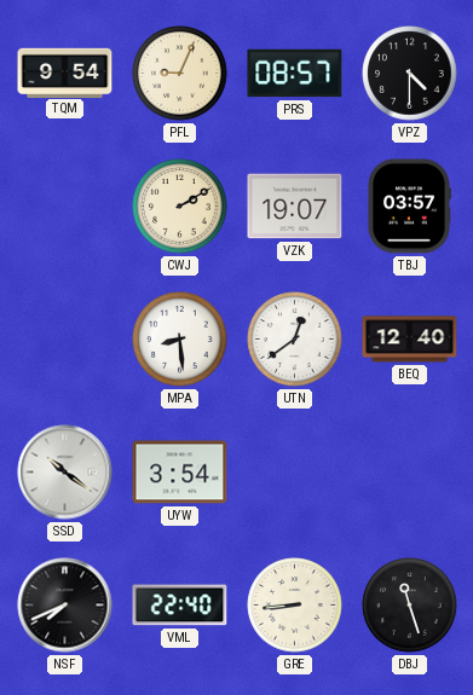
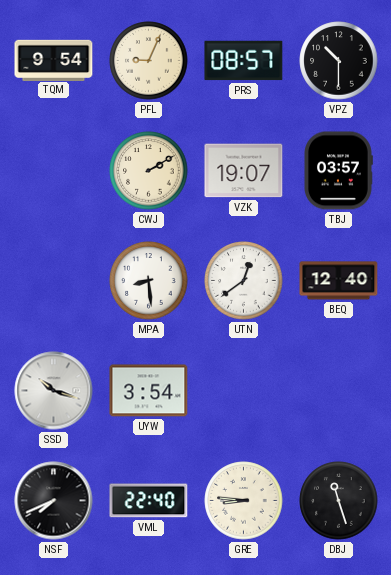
VPZ: 4:30 -> 10:30
SSD: 10:21 -> 10:18
GRE: 8:44 -> 8:46
